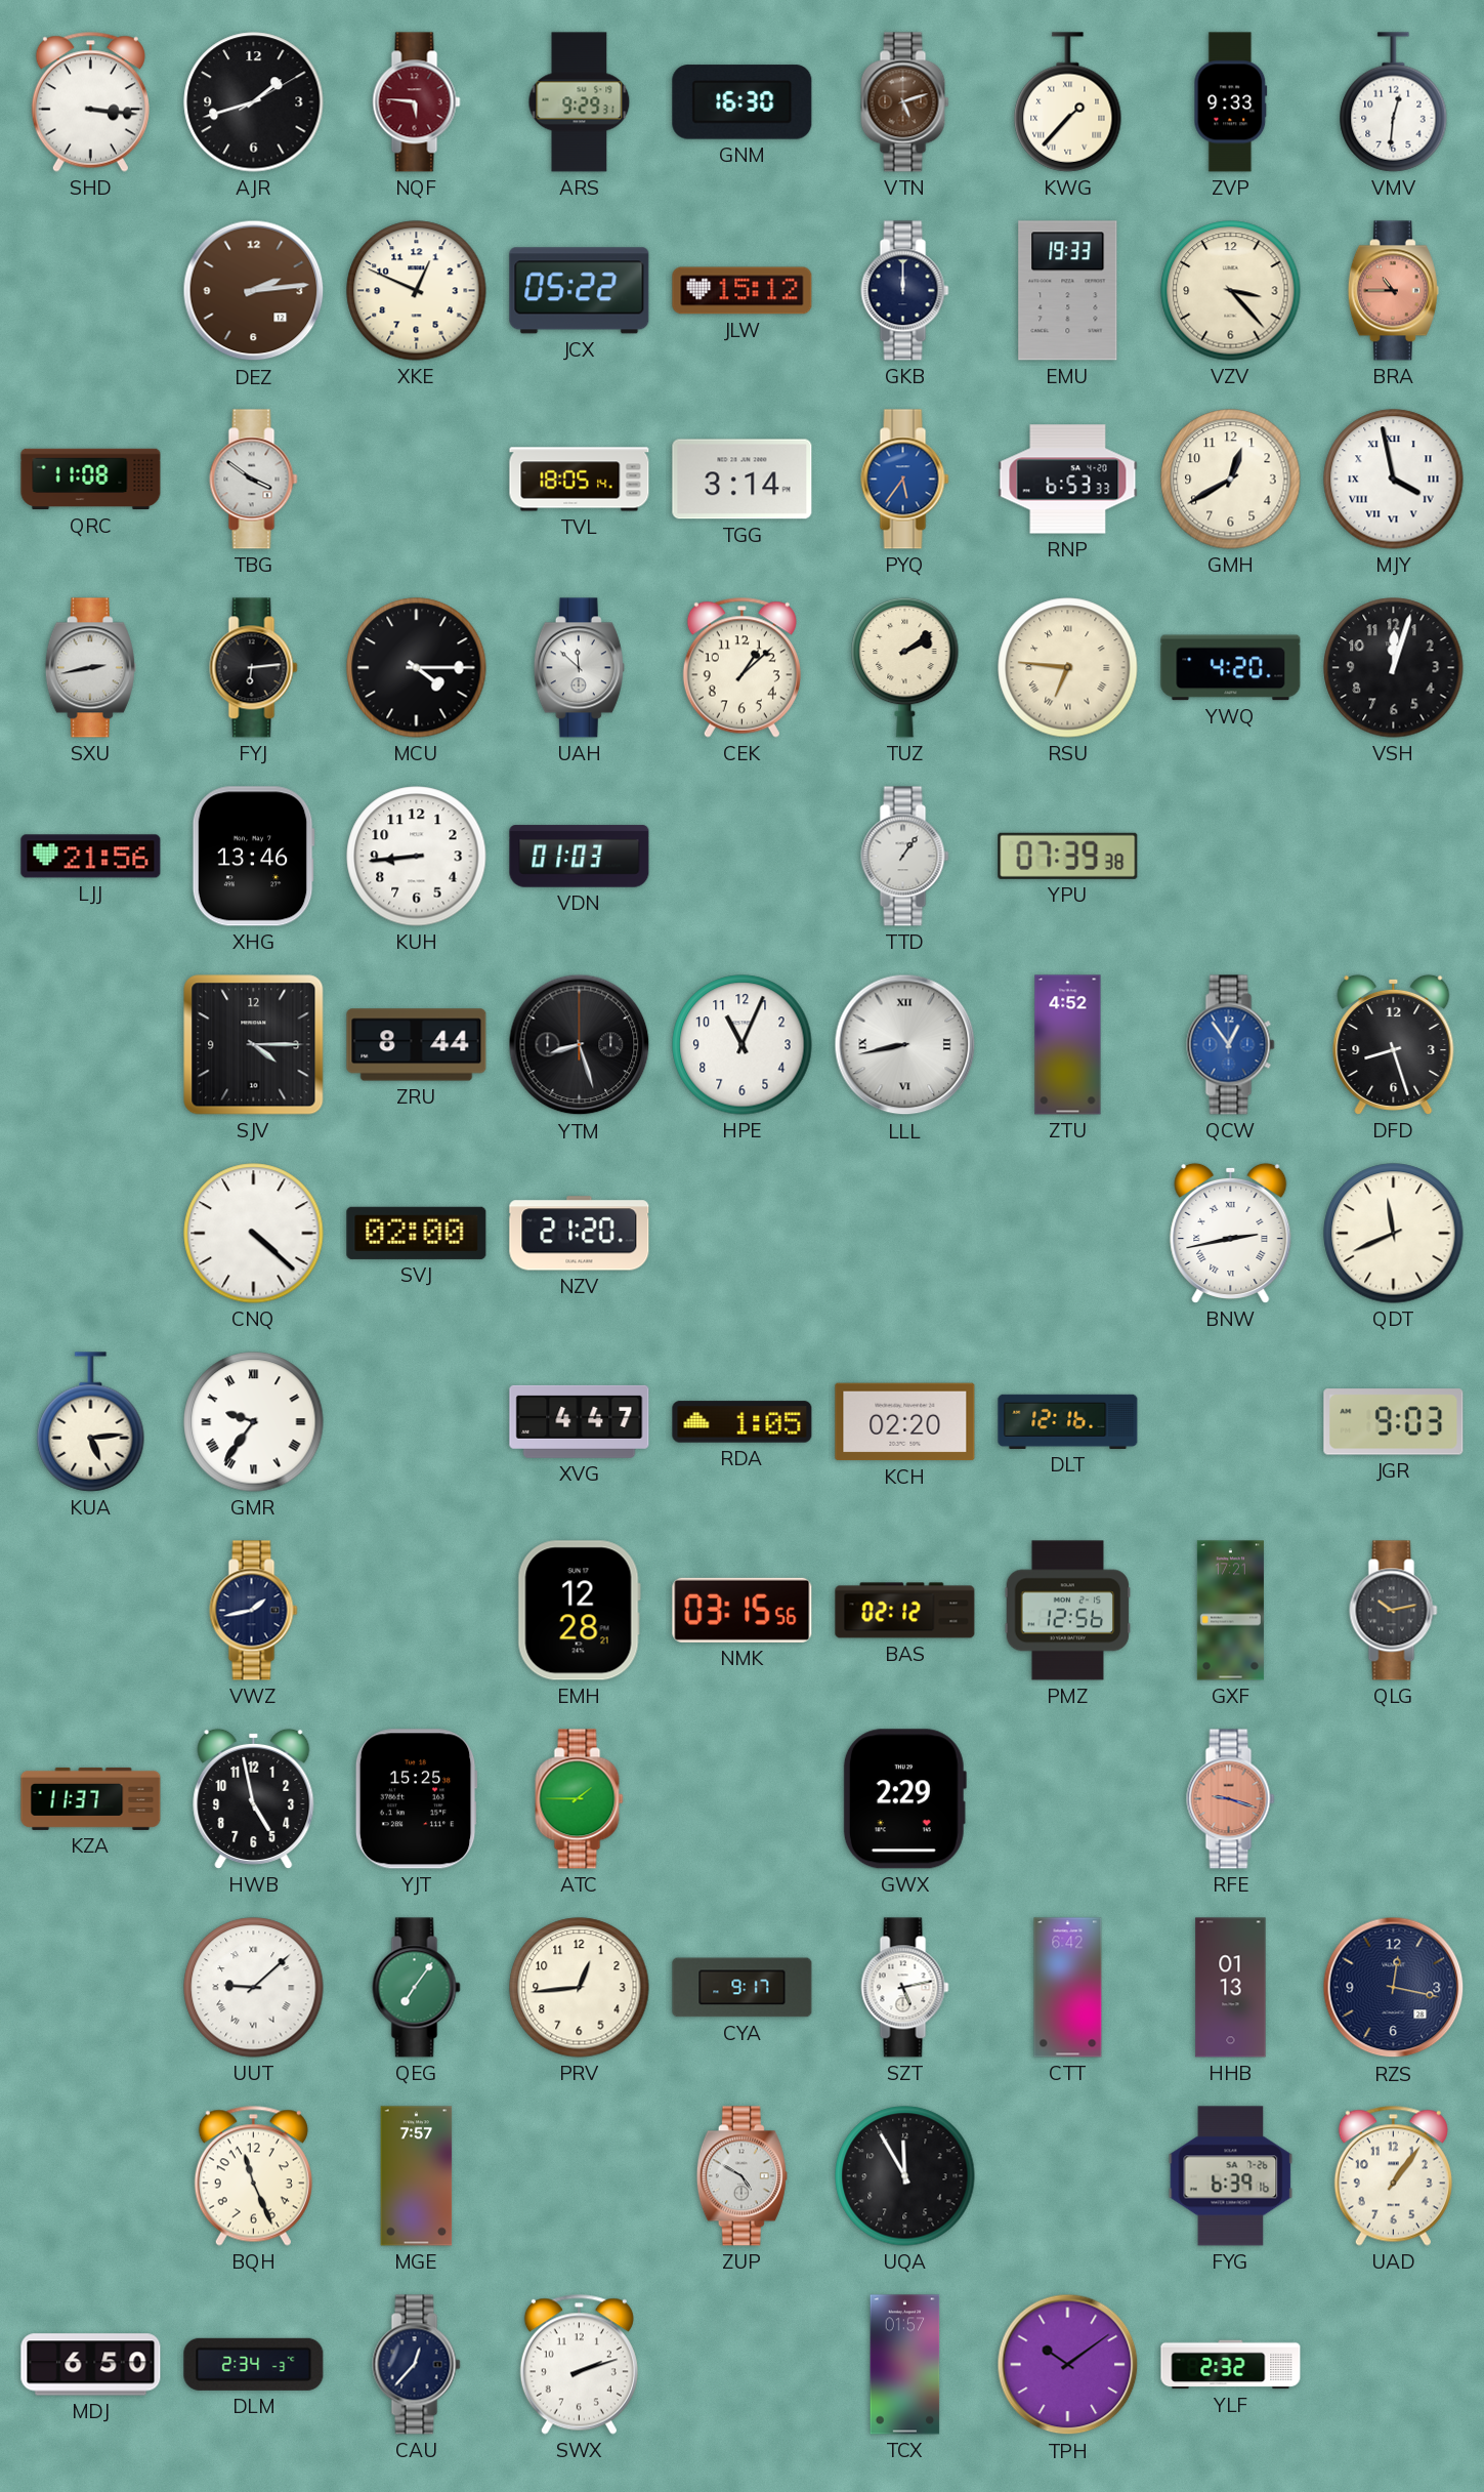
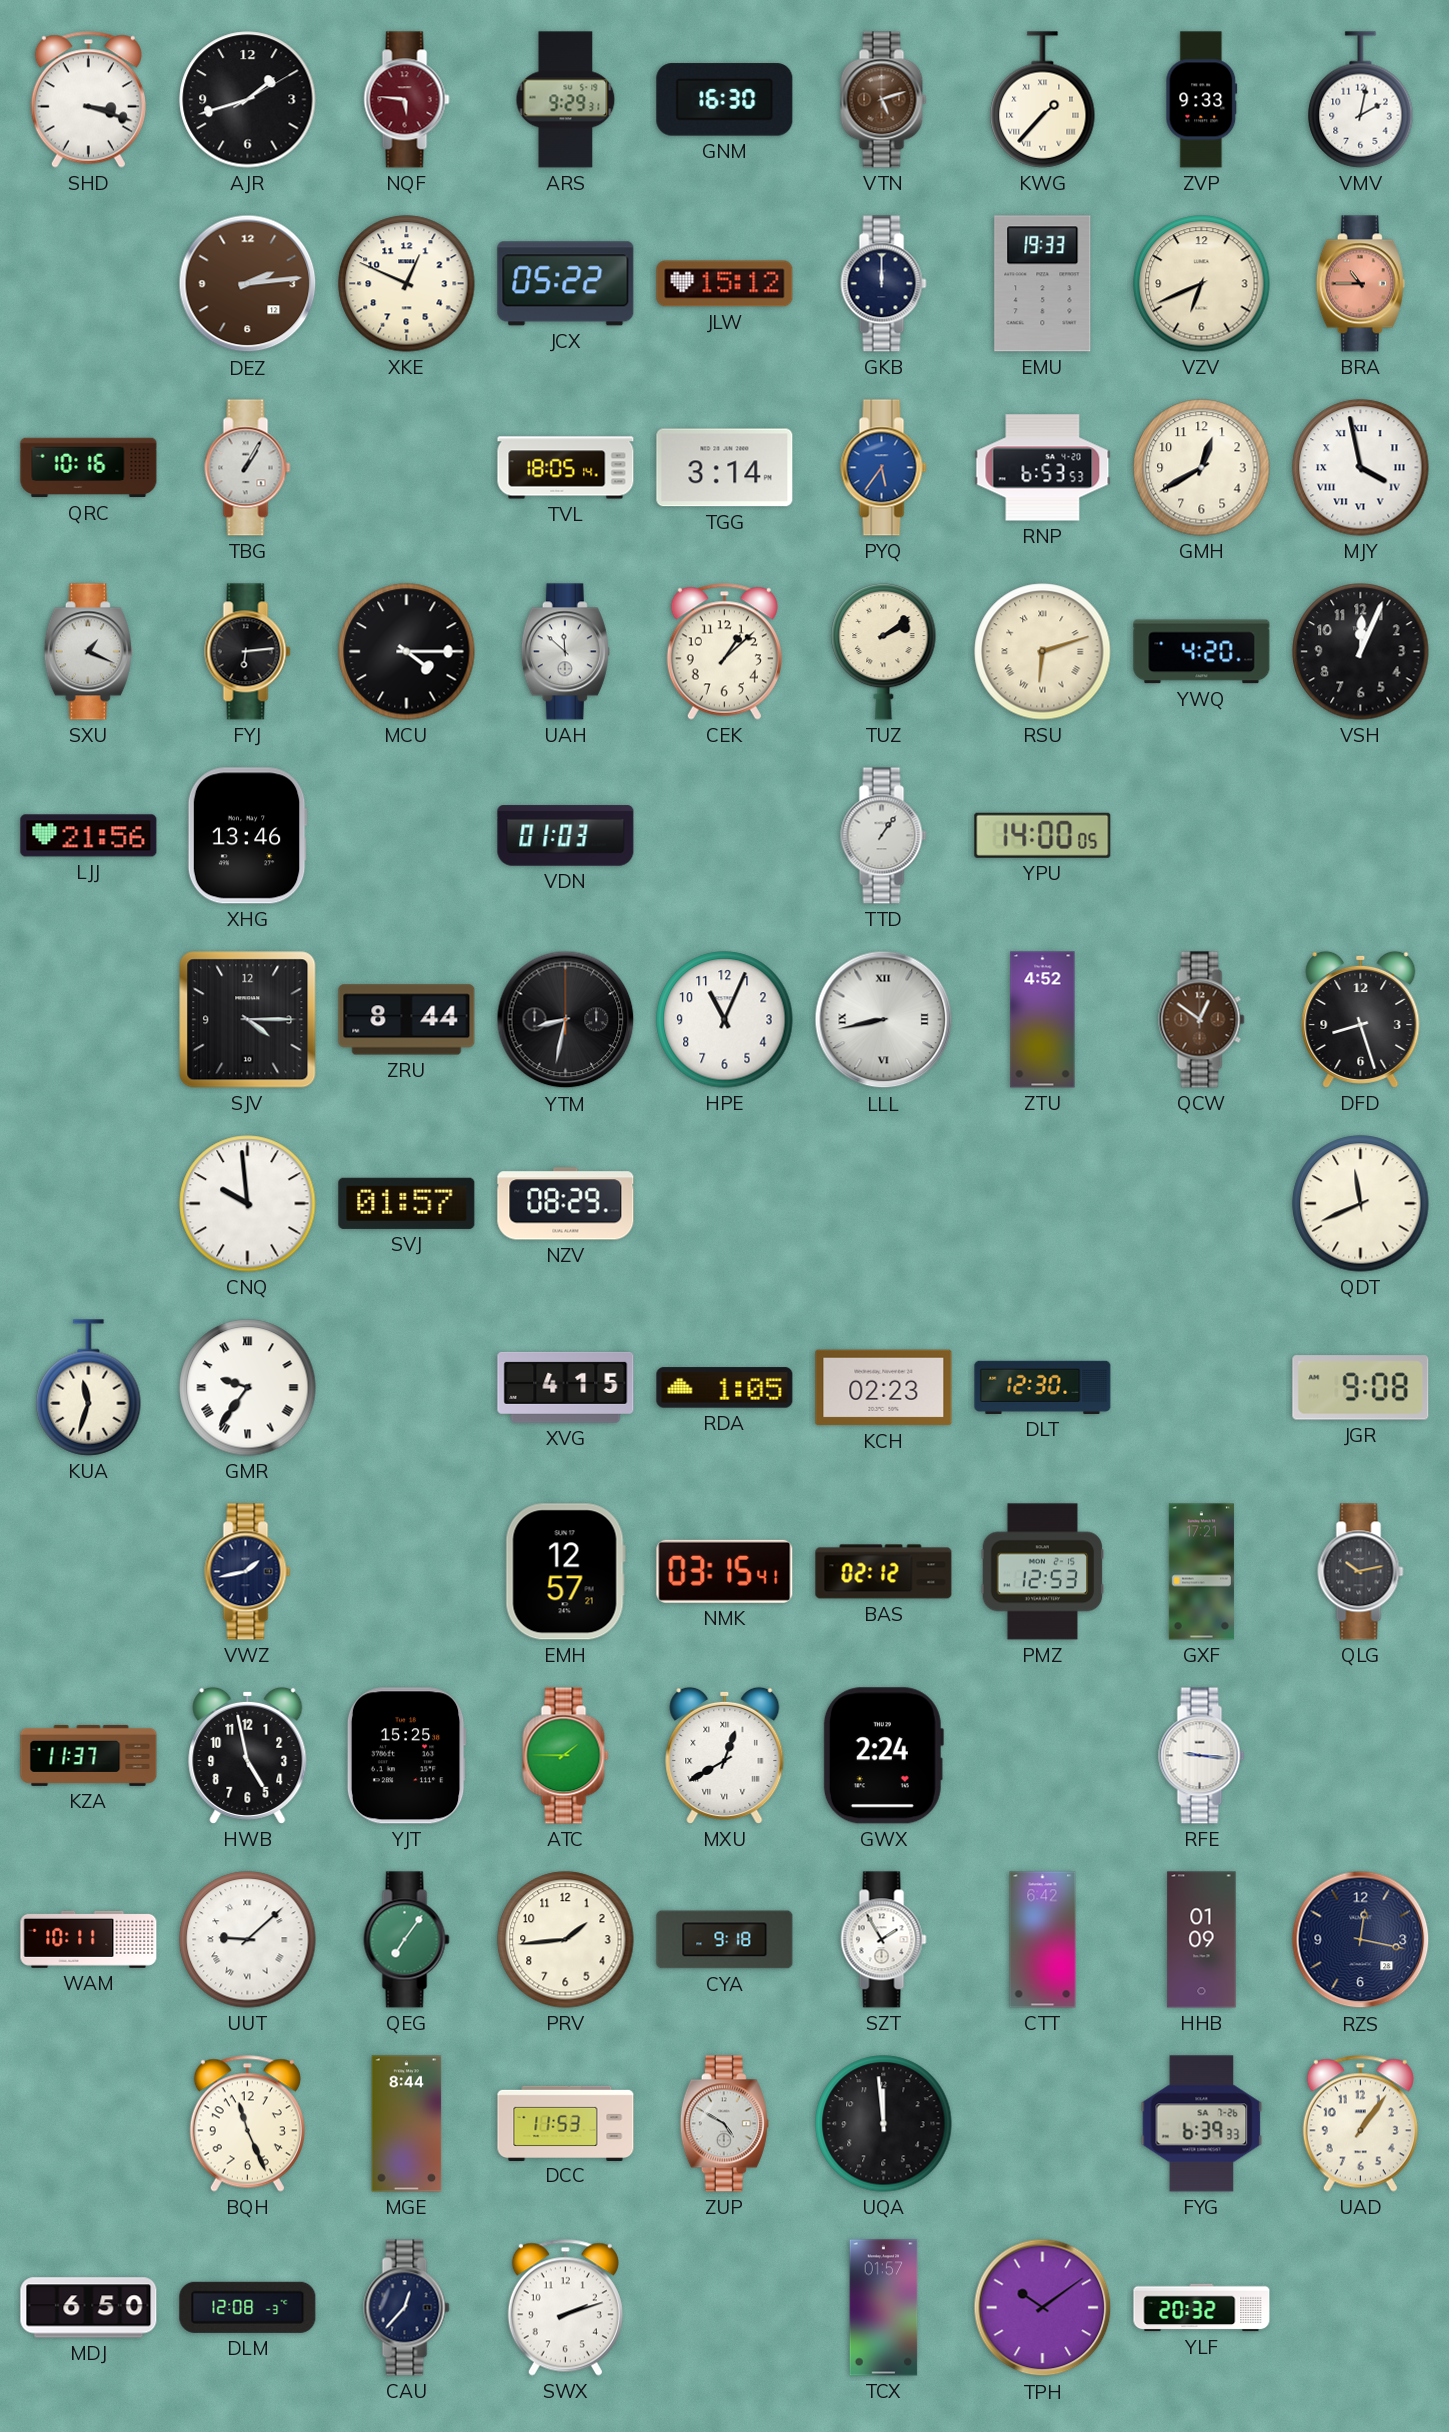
SHD: 3:16 -> 3:18
VMV: 12:31 -> 2:02
VZV: 3:23 -> 6:41
QRC: 11:08 -> 10:16
TBG: 3:51 -> 1:05
RNP: 6:53:33 -> 6:53:53
SXU: 2:43 -> 1:19
RSU: 6:46 -> 6:12
VSH: 12:03 -> 12:04
KUH: 8:44 -> none
YPU: 07:39 -> 14:00
YTM: 8:27 -> 8:32
QCW: 12:54 -> 12:51
QCW dial: blue -> brown
CNQ: 4:22 -> 9:59
SVJ: 02:00 -> 01:57
NZV: 21:20 -> 08:29
BNW: 2:43 -> none
KUA: 5:14 -> 11:33
XVG: 4:47 -> 4:15
KCH: 02:20 -> 02:23
DLT: 12:16 -> 12:30
JGR: 9:03 -> 9:08
EMH: 12:28 -> 12:57
NMK: 03:15:56 -> 03:15:41
PMZ: 12:56 -> 12:53
MXU: none -> 12:40
GWX: 2:29 -> 2:24
RFE: 9:18 -> 9:16
RFE dial: salmon -> white
WAM: none -> 10:11
PRV: 12:44 -> 1:44
CYA: 9:17 -> 9:18
SZT: 5:13 -> 1:55
HHB: 01:13 -> 01:09
MGE: 7:57 -> 8:44
DCC: none -> 11:53
UQA: 11:55 -> 11:59
FYG: 6:39:16 -> 6:39:33
DLM: 2:34 -> 12:08
YLF: 2:32 -> 20:32
